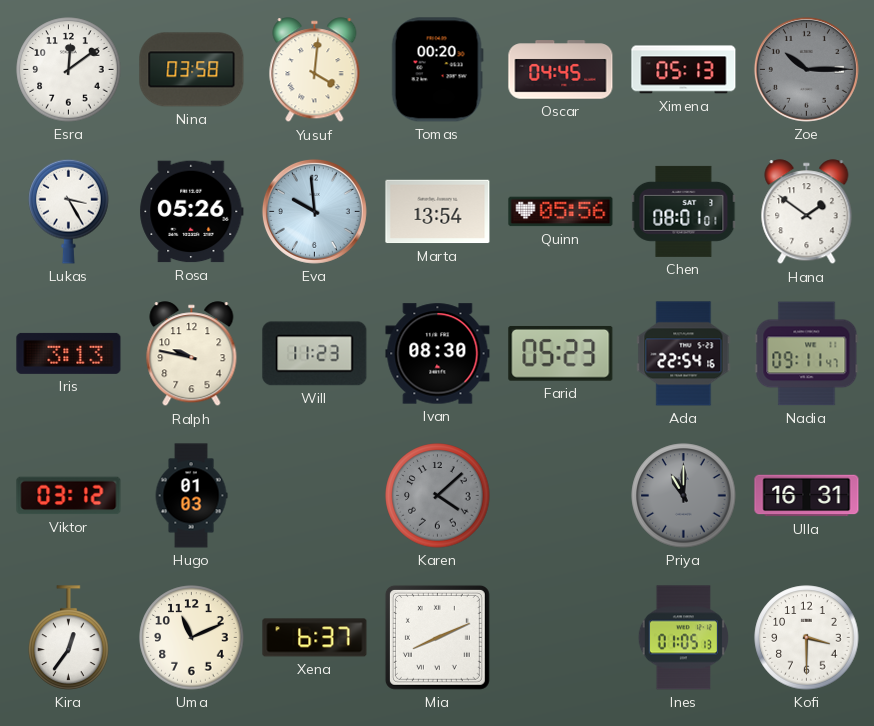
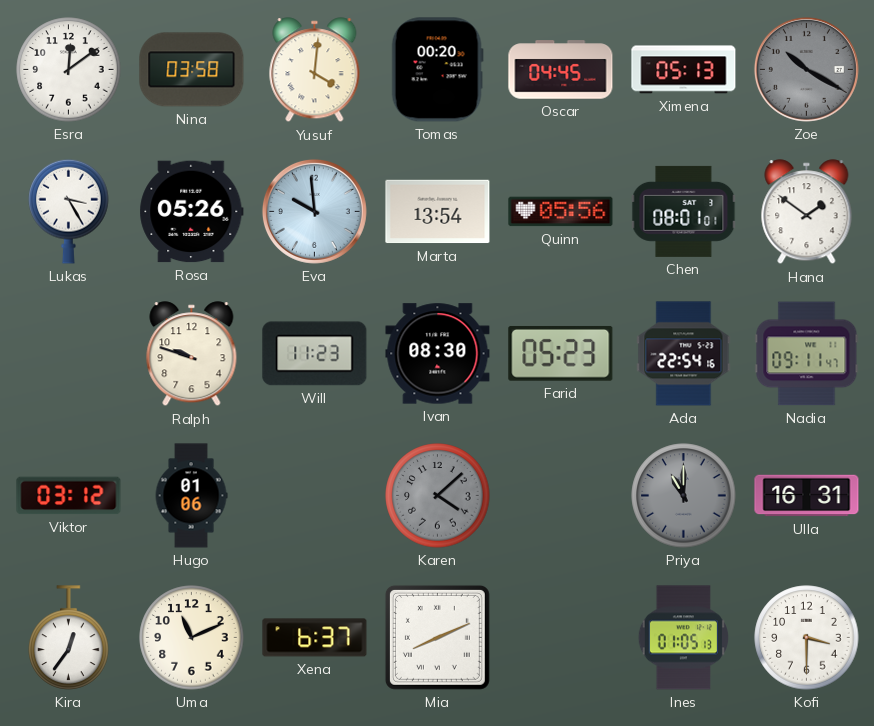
Zoe: 10:15 -> 10:20
Iris: 3:13 -> none
Ralph: 9:47 -> 9:48
Hugo: 01:03 -> 01:06
